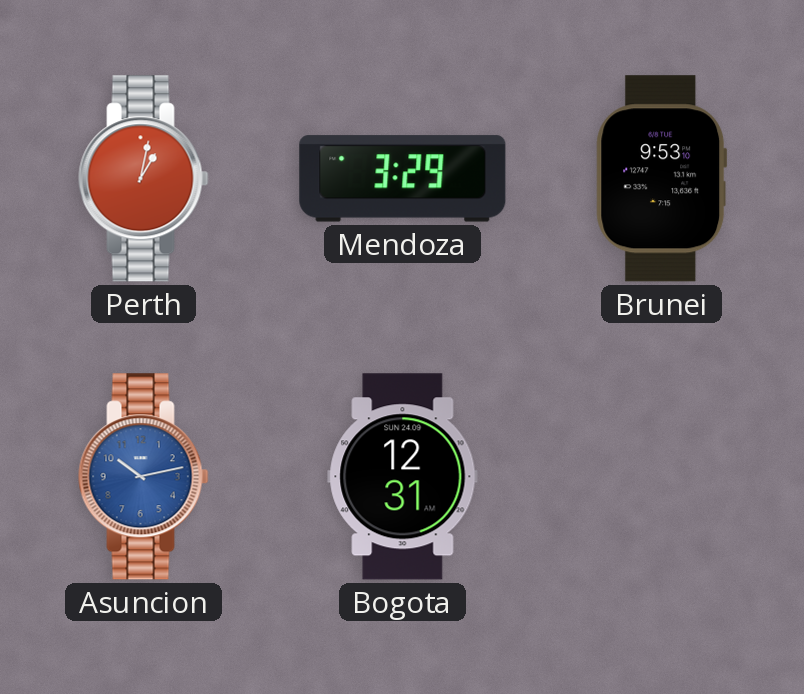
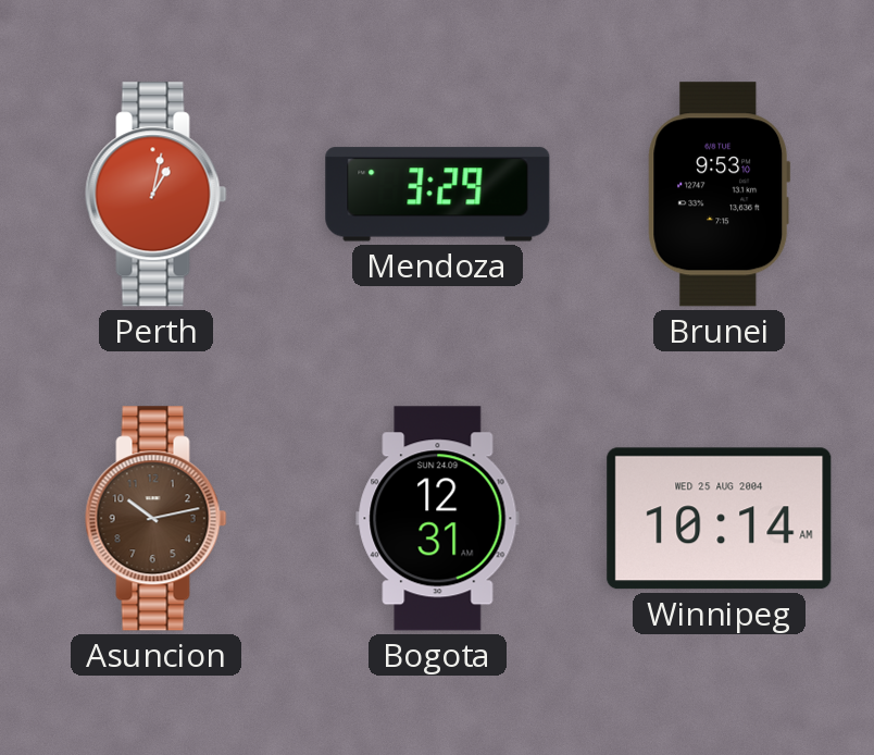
Asuncion dial: blue -> brown
Winnipeg: none -> 10:14
